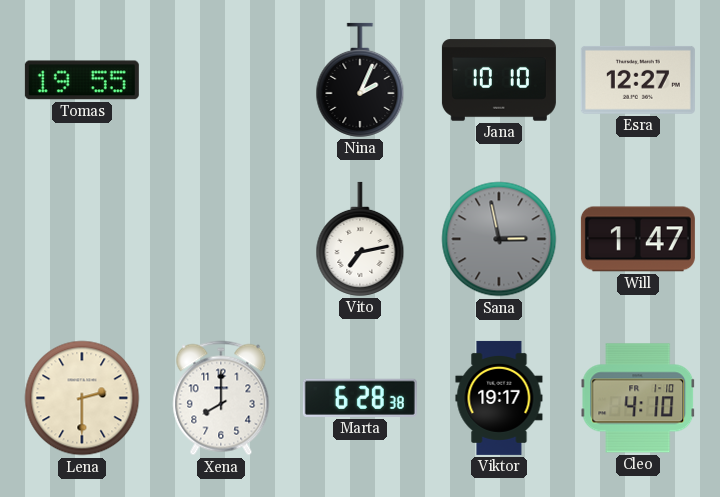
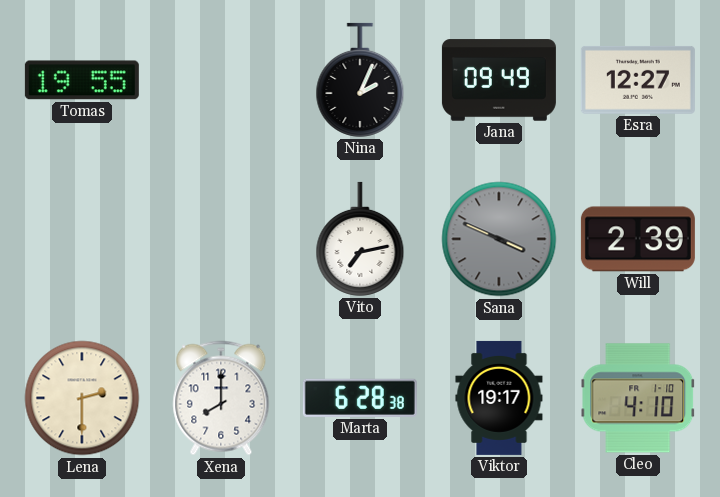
Jana: 10:10 -> 09:49
Sana: 2:58 -> 3:49
Will: 1:47 -> 2:39
